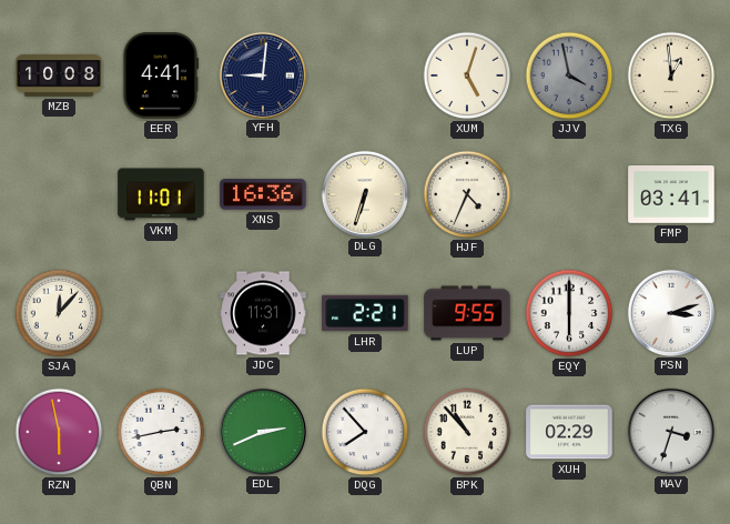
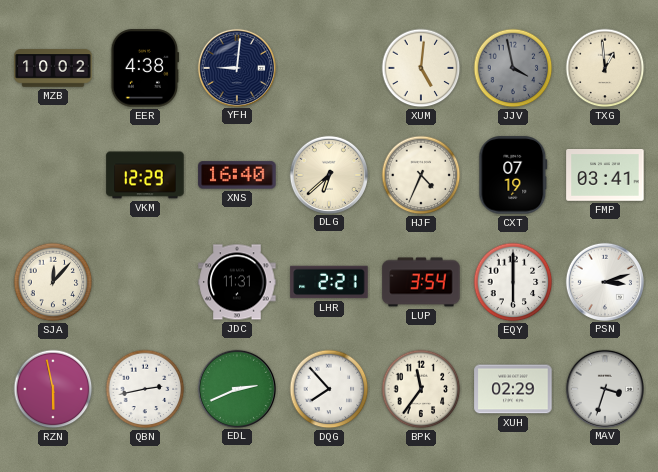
MZB: 10:08 -> 10:02
EER: 4:41 -> 4:38
XUM: 5:03 -> 5:01
VKM: 11:01 -> 12:29
XNS: 16:36 -> 16:40
DLG: 6:33 -> 6:38
CXT: none -> 07:19
LUP: 9:55 -> 3:54
BPK: 10:53 -> 11:36
